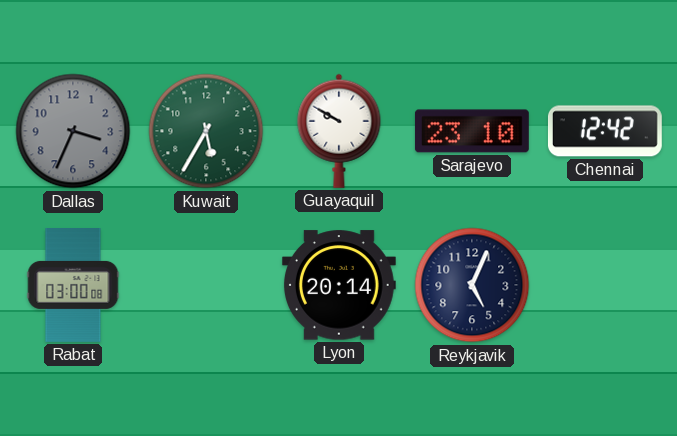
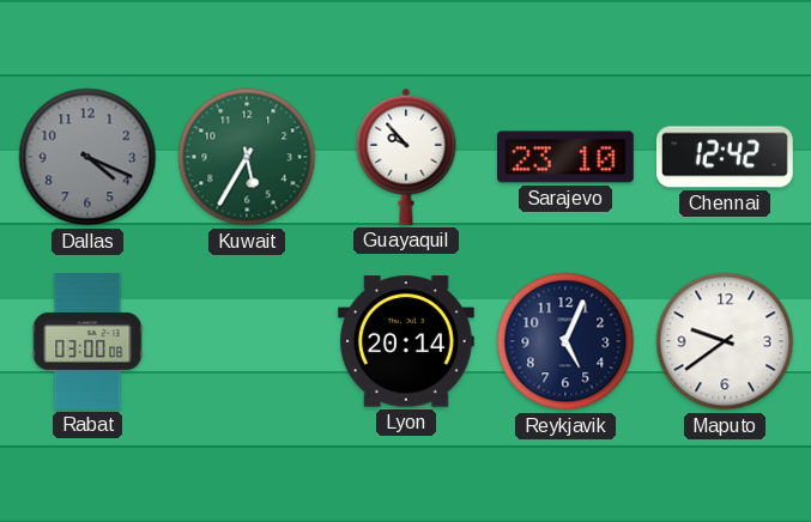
Dallas: 3:34 -> 4:19
Guayaquil: 9:50 -> 9:53
Maputo: none -> 9:39
